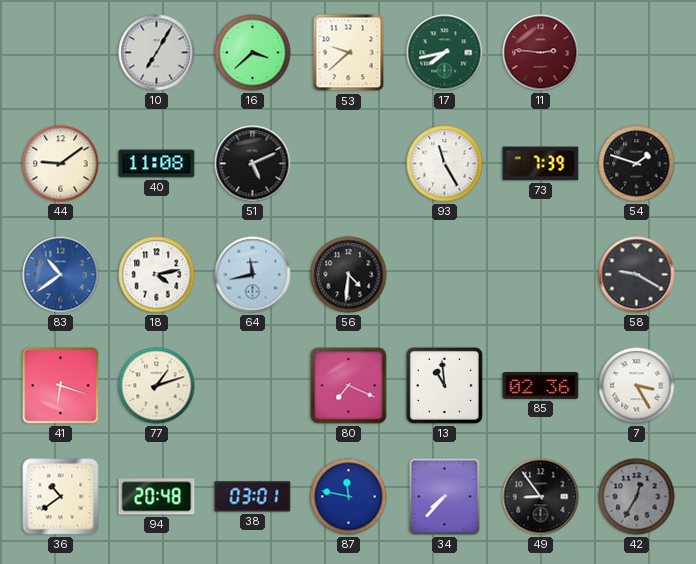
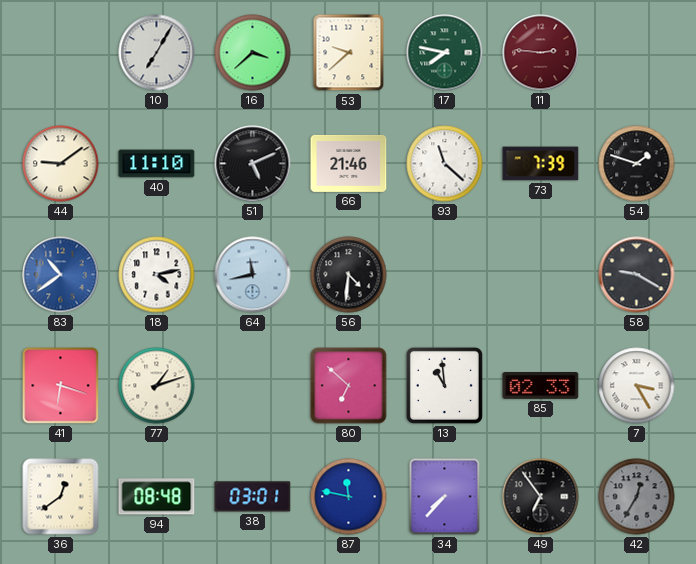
17: 7:43 -> 7:47
40: 11:08 -> 11:10
66: none -> 21:46
93: 11:25 -> 11:22
80: 7:19 -> 6:52
85: 02:36 -> 02:33
36: 10:39 -> 12:39
94: 20:48 -> 08:48
49: 8:54 -> 6:54
